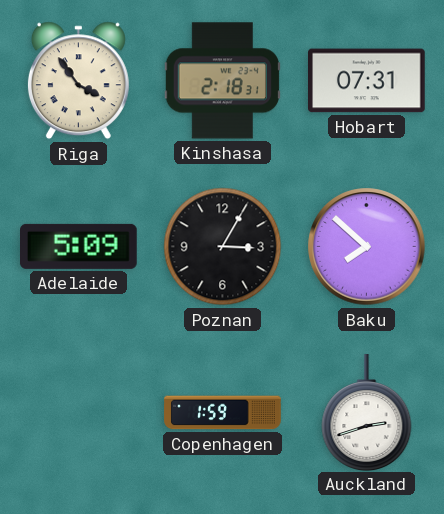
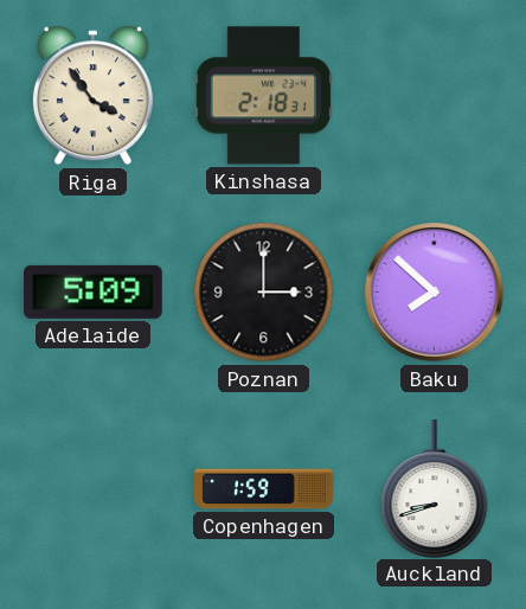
Hobart: 07:31 -> none
Poznan: 3:05 -> 3:00
Auckland: 2:42 -> 8:42
